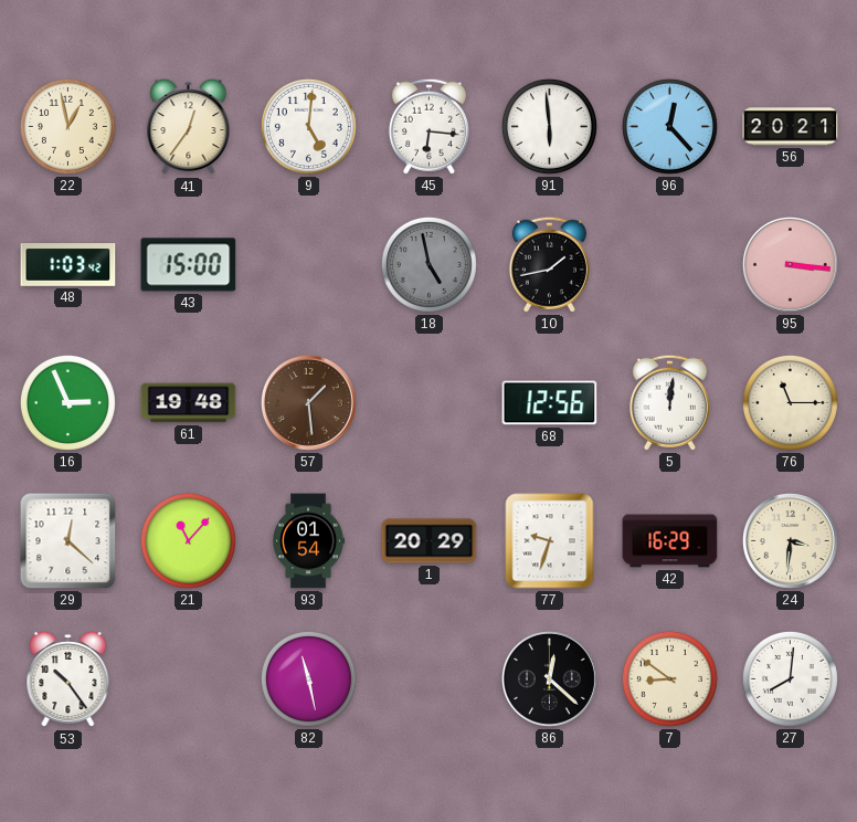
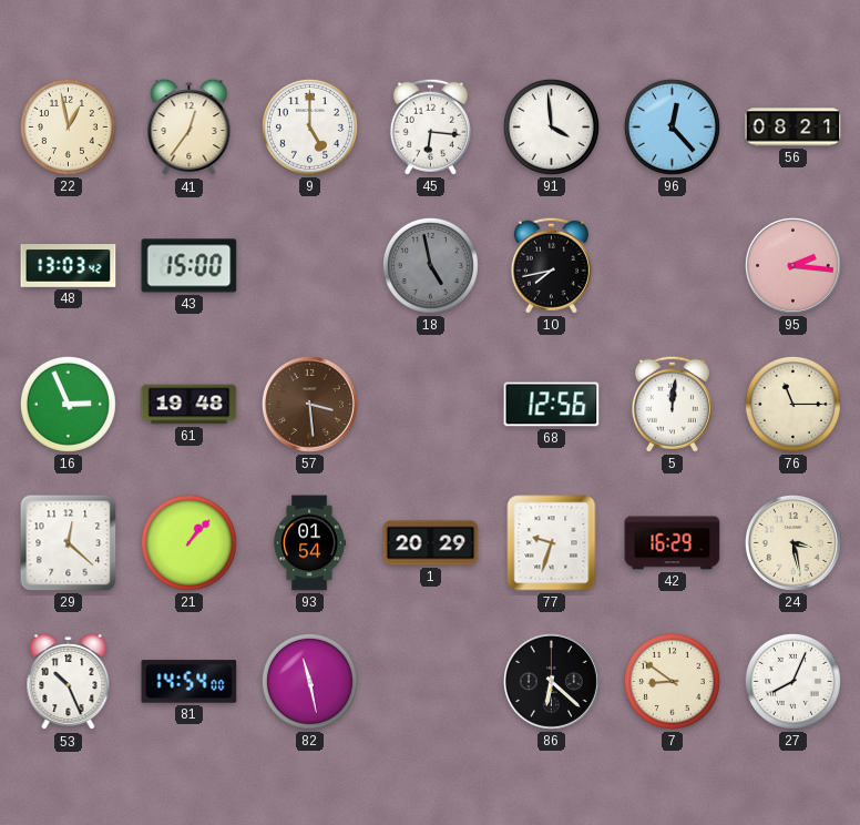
9: 5:01 -> 5:00
91: 5:59 -> 3:59
56: 20:21 -> 08:21
48: 1:03 -> 13:03
10: 1:43 -> 7:43
95: 3:16 -> 2:16
57: 1:29 -> 3:29
21: 11:07 -> 1:07
24: 3:31 -> 3:28
53: 10:24 -> 10:26
81: none -> 14:54
86: 12:22 -> 6:22
27: 8:01 -> 8:04
